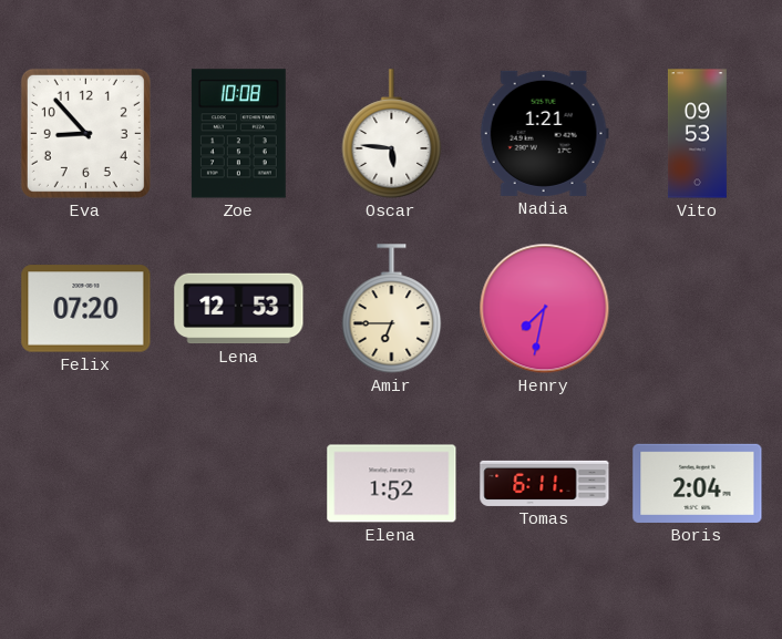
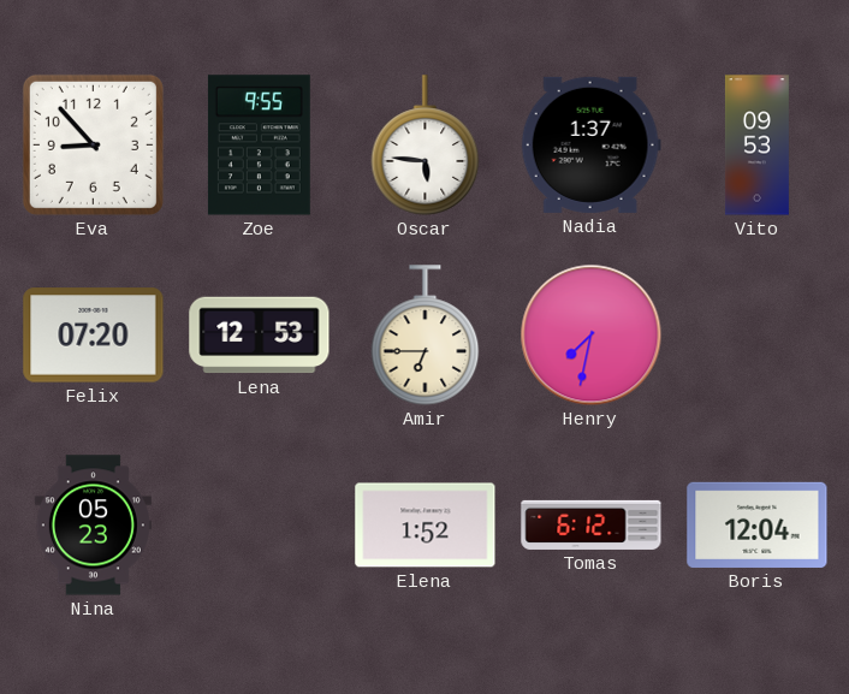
Zoe: 10:08 -> 9:55
Nadia: 1:21 -> 1:37
Nina: none -> 05:23
Tomas: 6:11 -> 6:12
Boris: 2:04 -> 12:04
